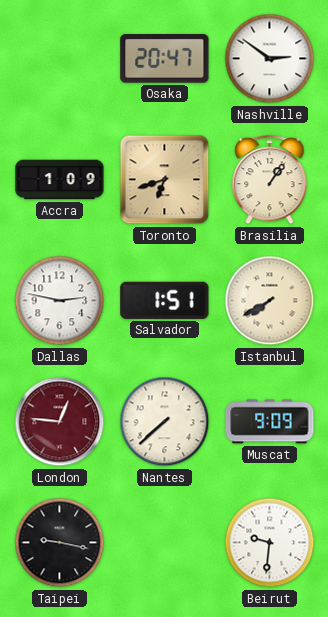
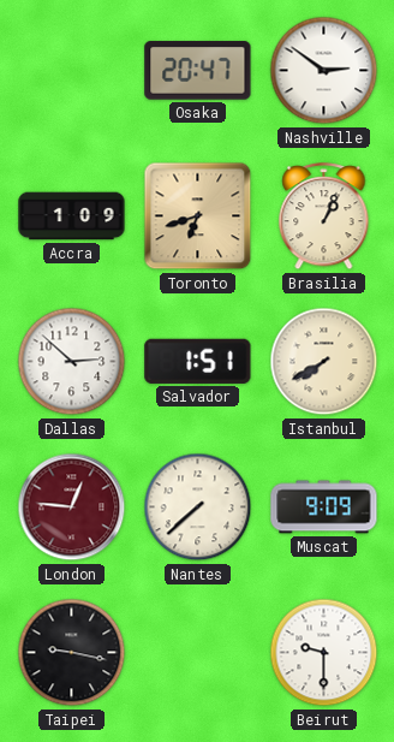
Brasilia: 1:06 -> 1:04
Dallas: 2:47 -> 2:52
Beirut: 9:31 -> 9:30
